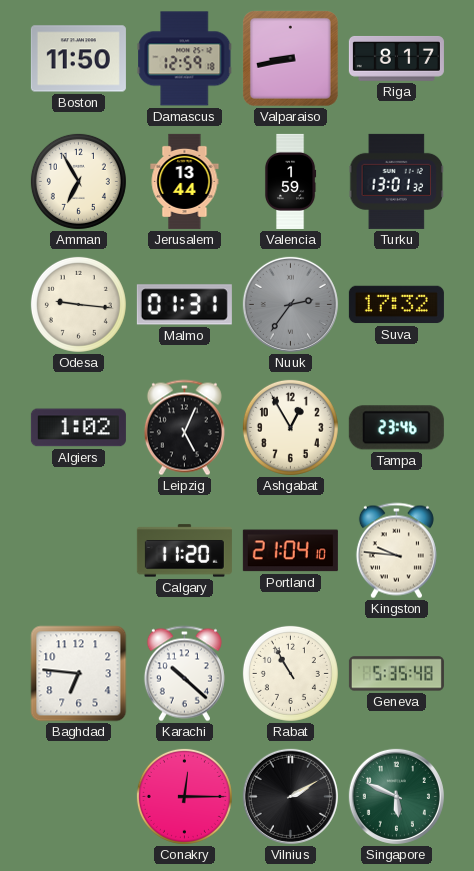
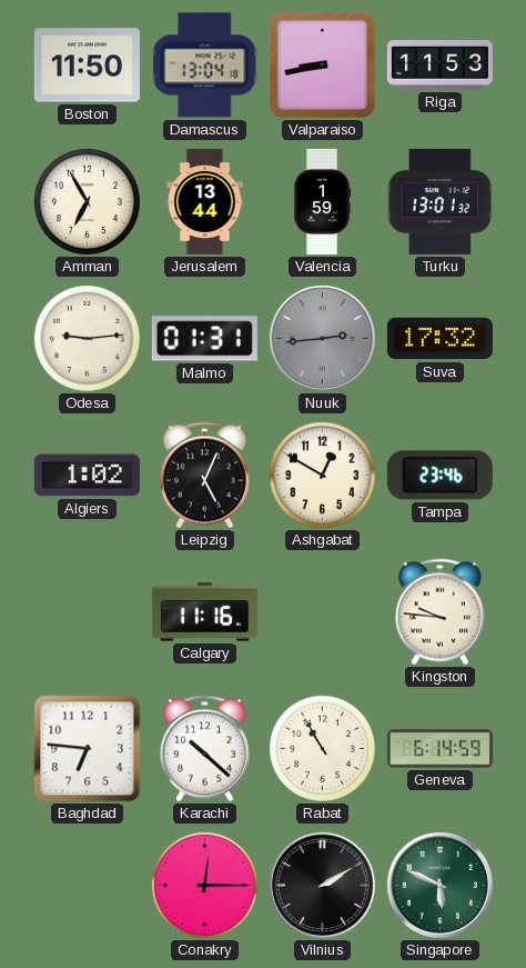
Damascus: 12:59 -> 13:04
Riga: 8:17 -> 11:53
Odesa: 9:16 -> 9:14
Nuuk: 2:36 -> 2:44
Ashgabat: 12:55 -> 12:50
Calgary: 11:20 -> 11:16
Portland: 21:04 -> none
Geneva: 5:35 -> 6:14
